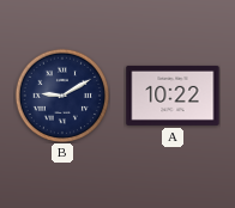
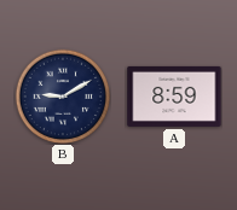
A: 10:22 -> 8:59
